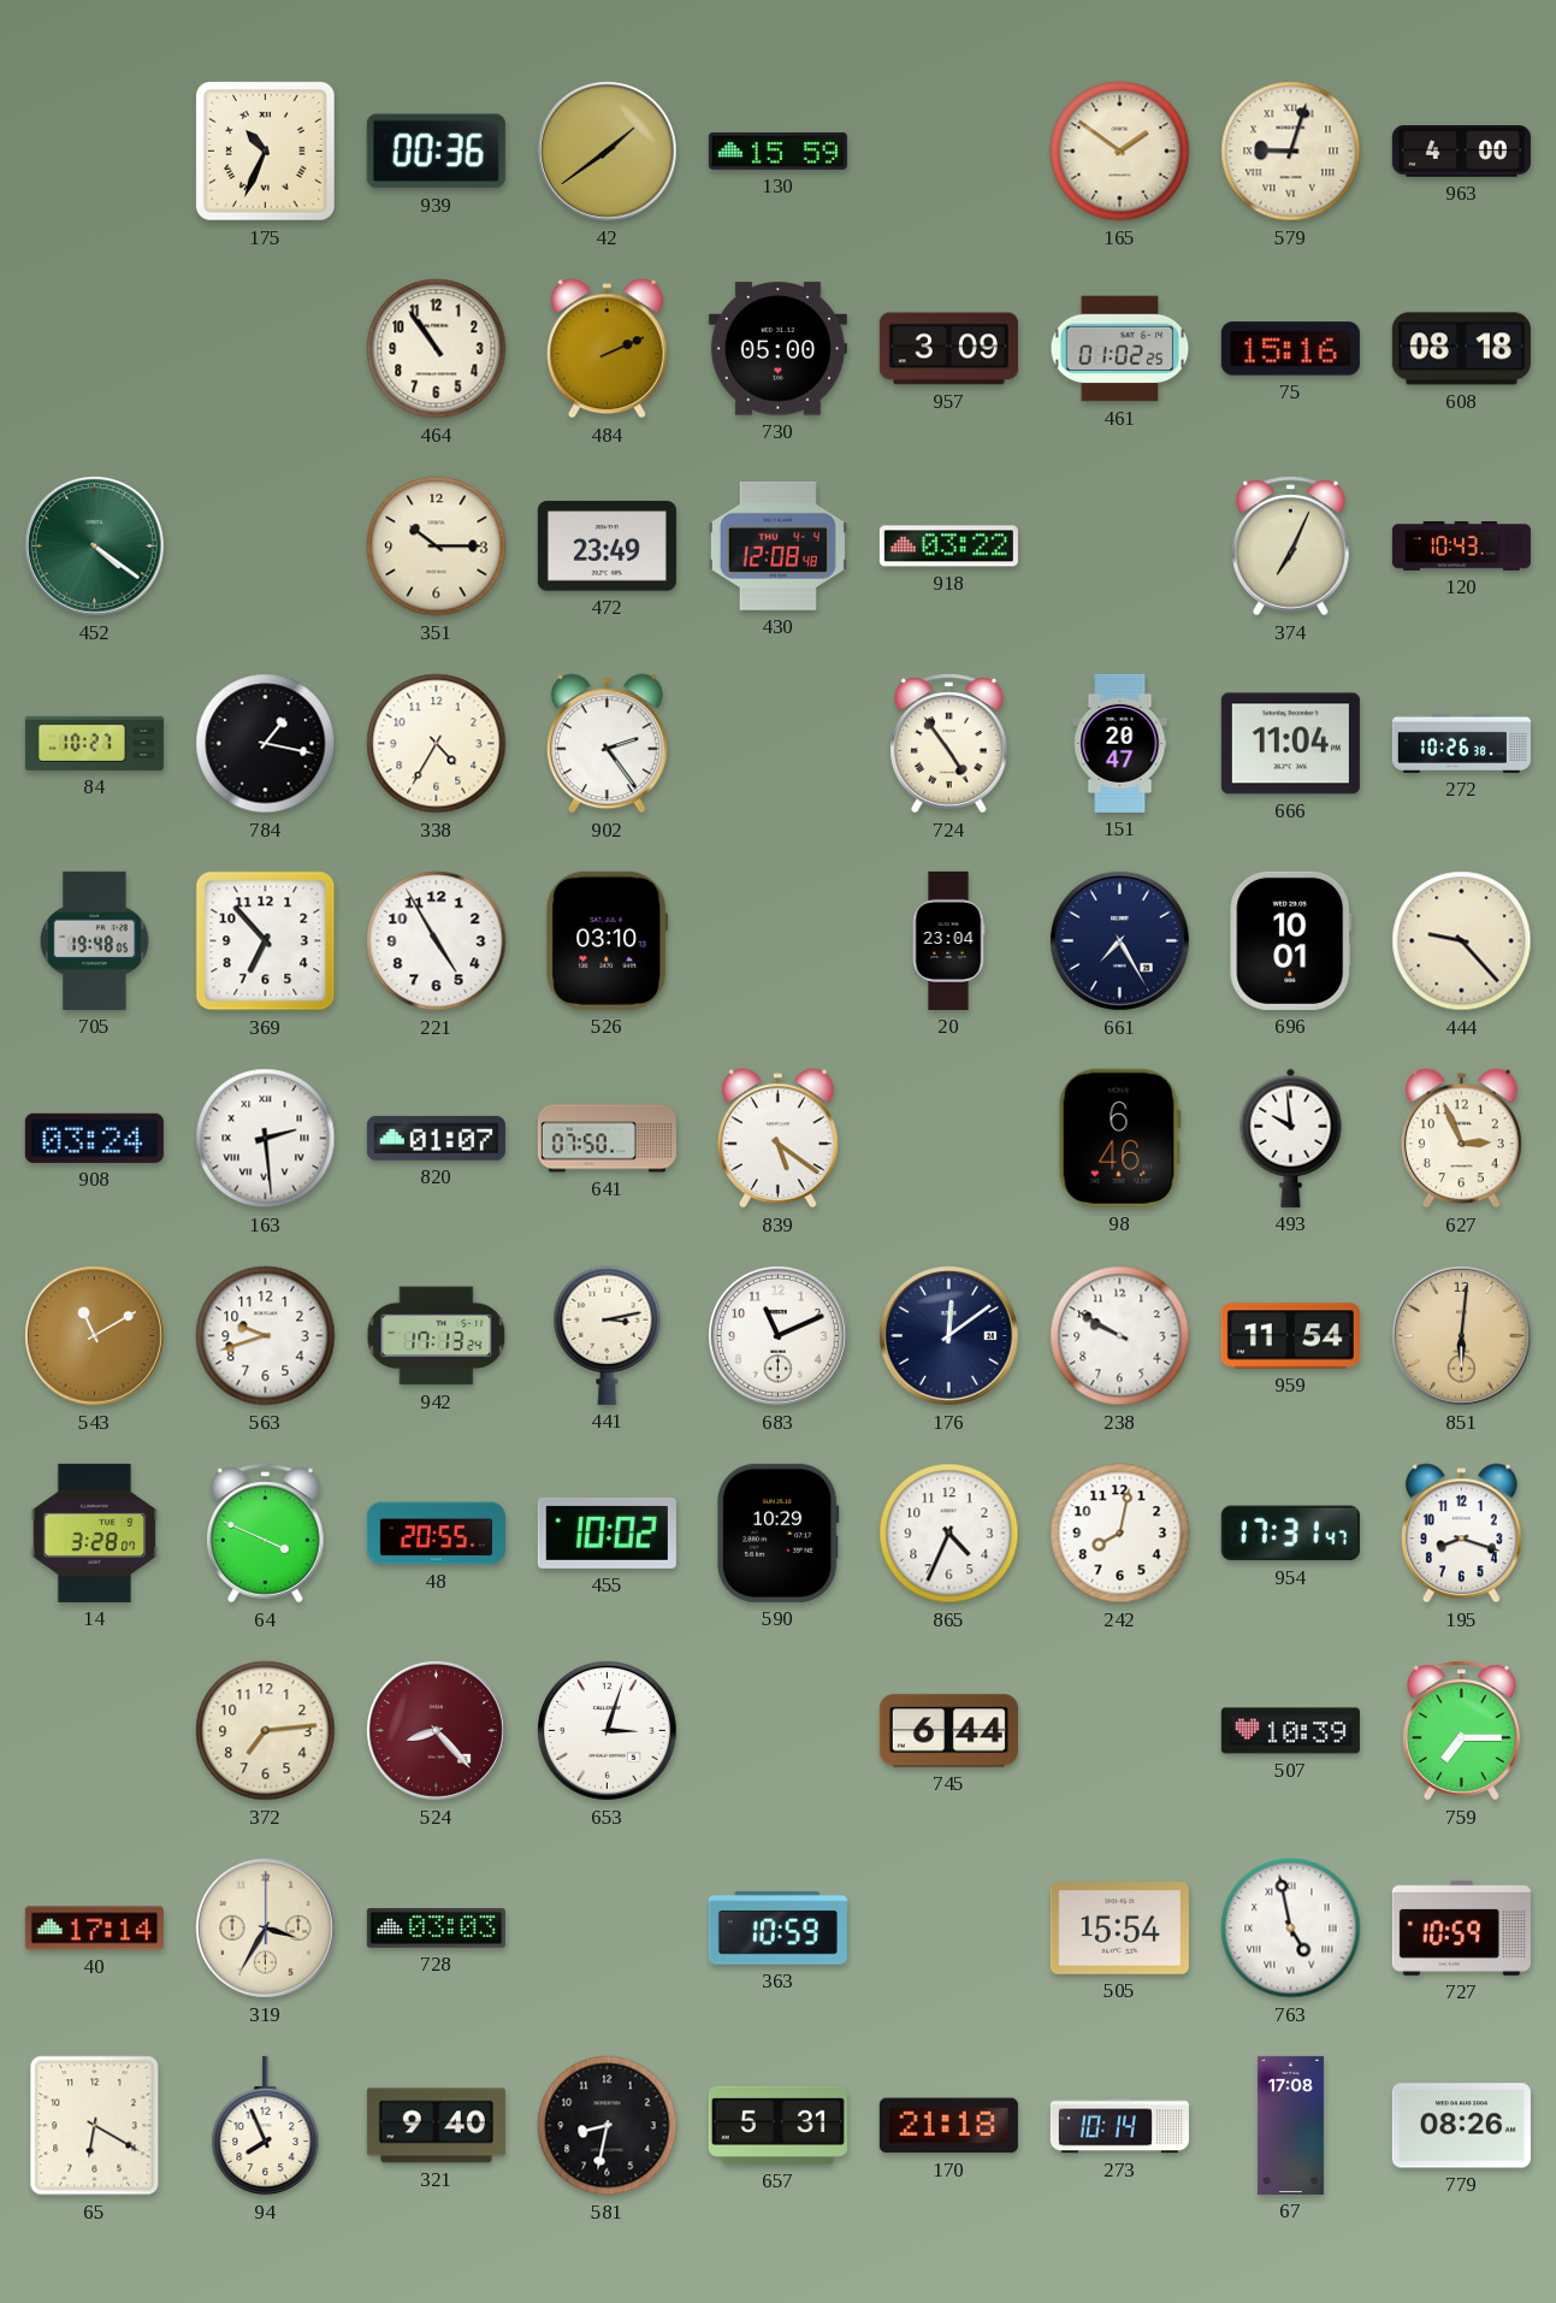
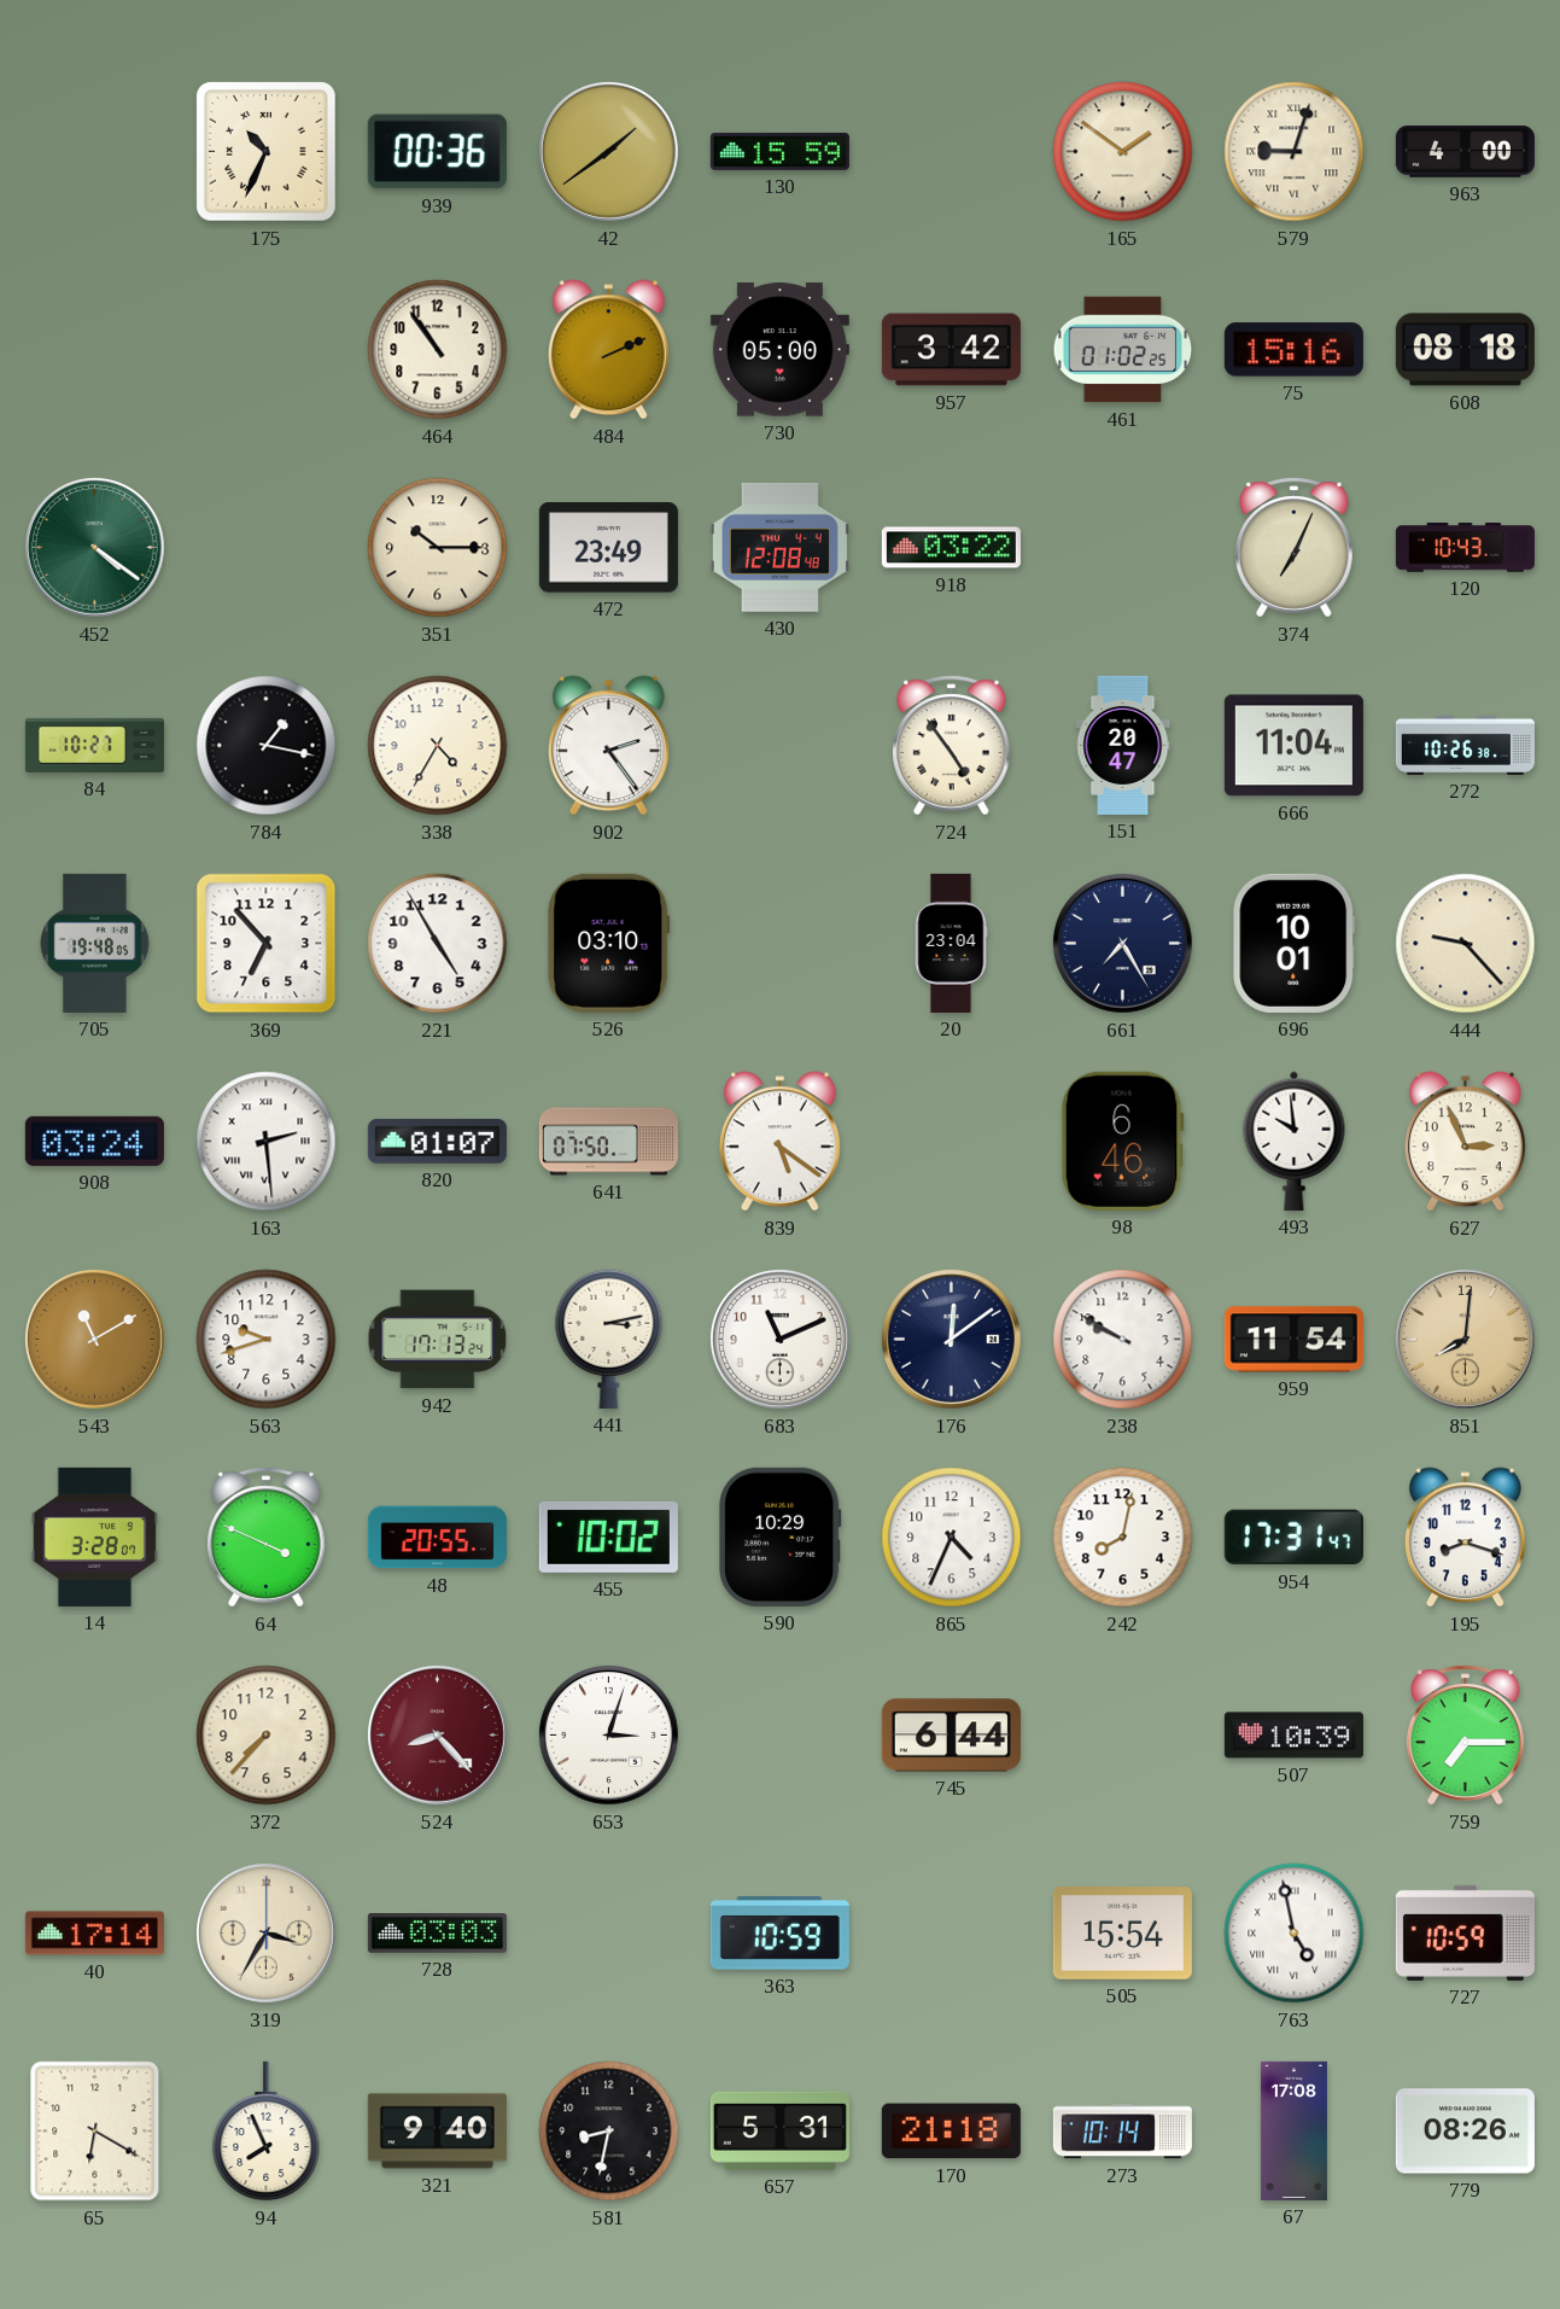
957: 3:09 -> 3:42
851: 6:01 -> 8:01
372: 7:14 -> 7:37
